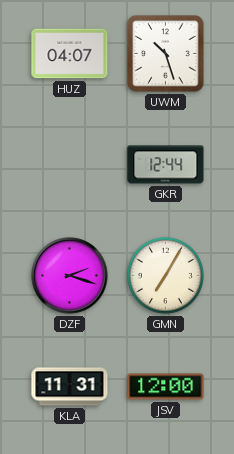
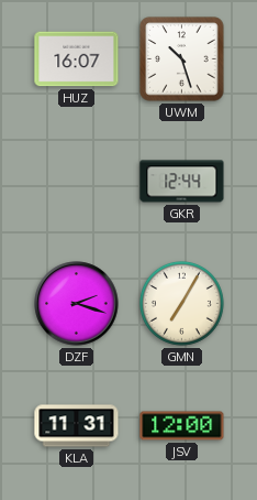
HUZ: 04:07 -> 16:07
